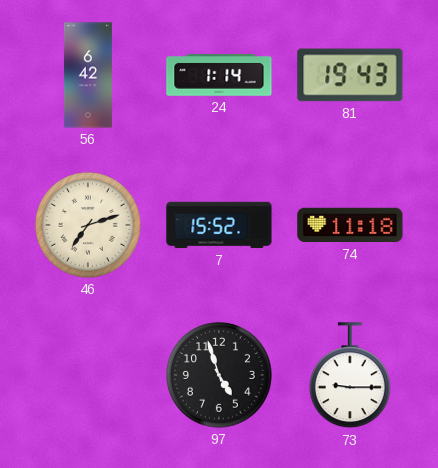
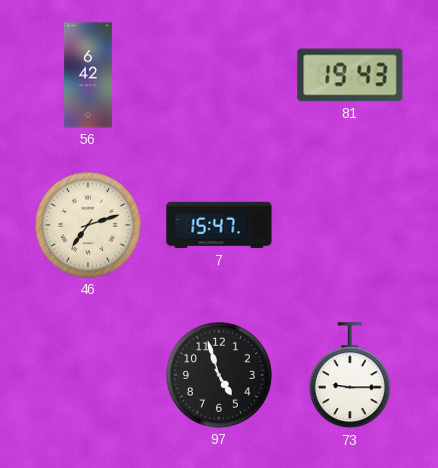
24: 1:14 -> none
7: 15:52 -> 15:47
74: 11:18 -> none
